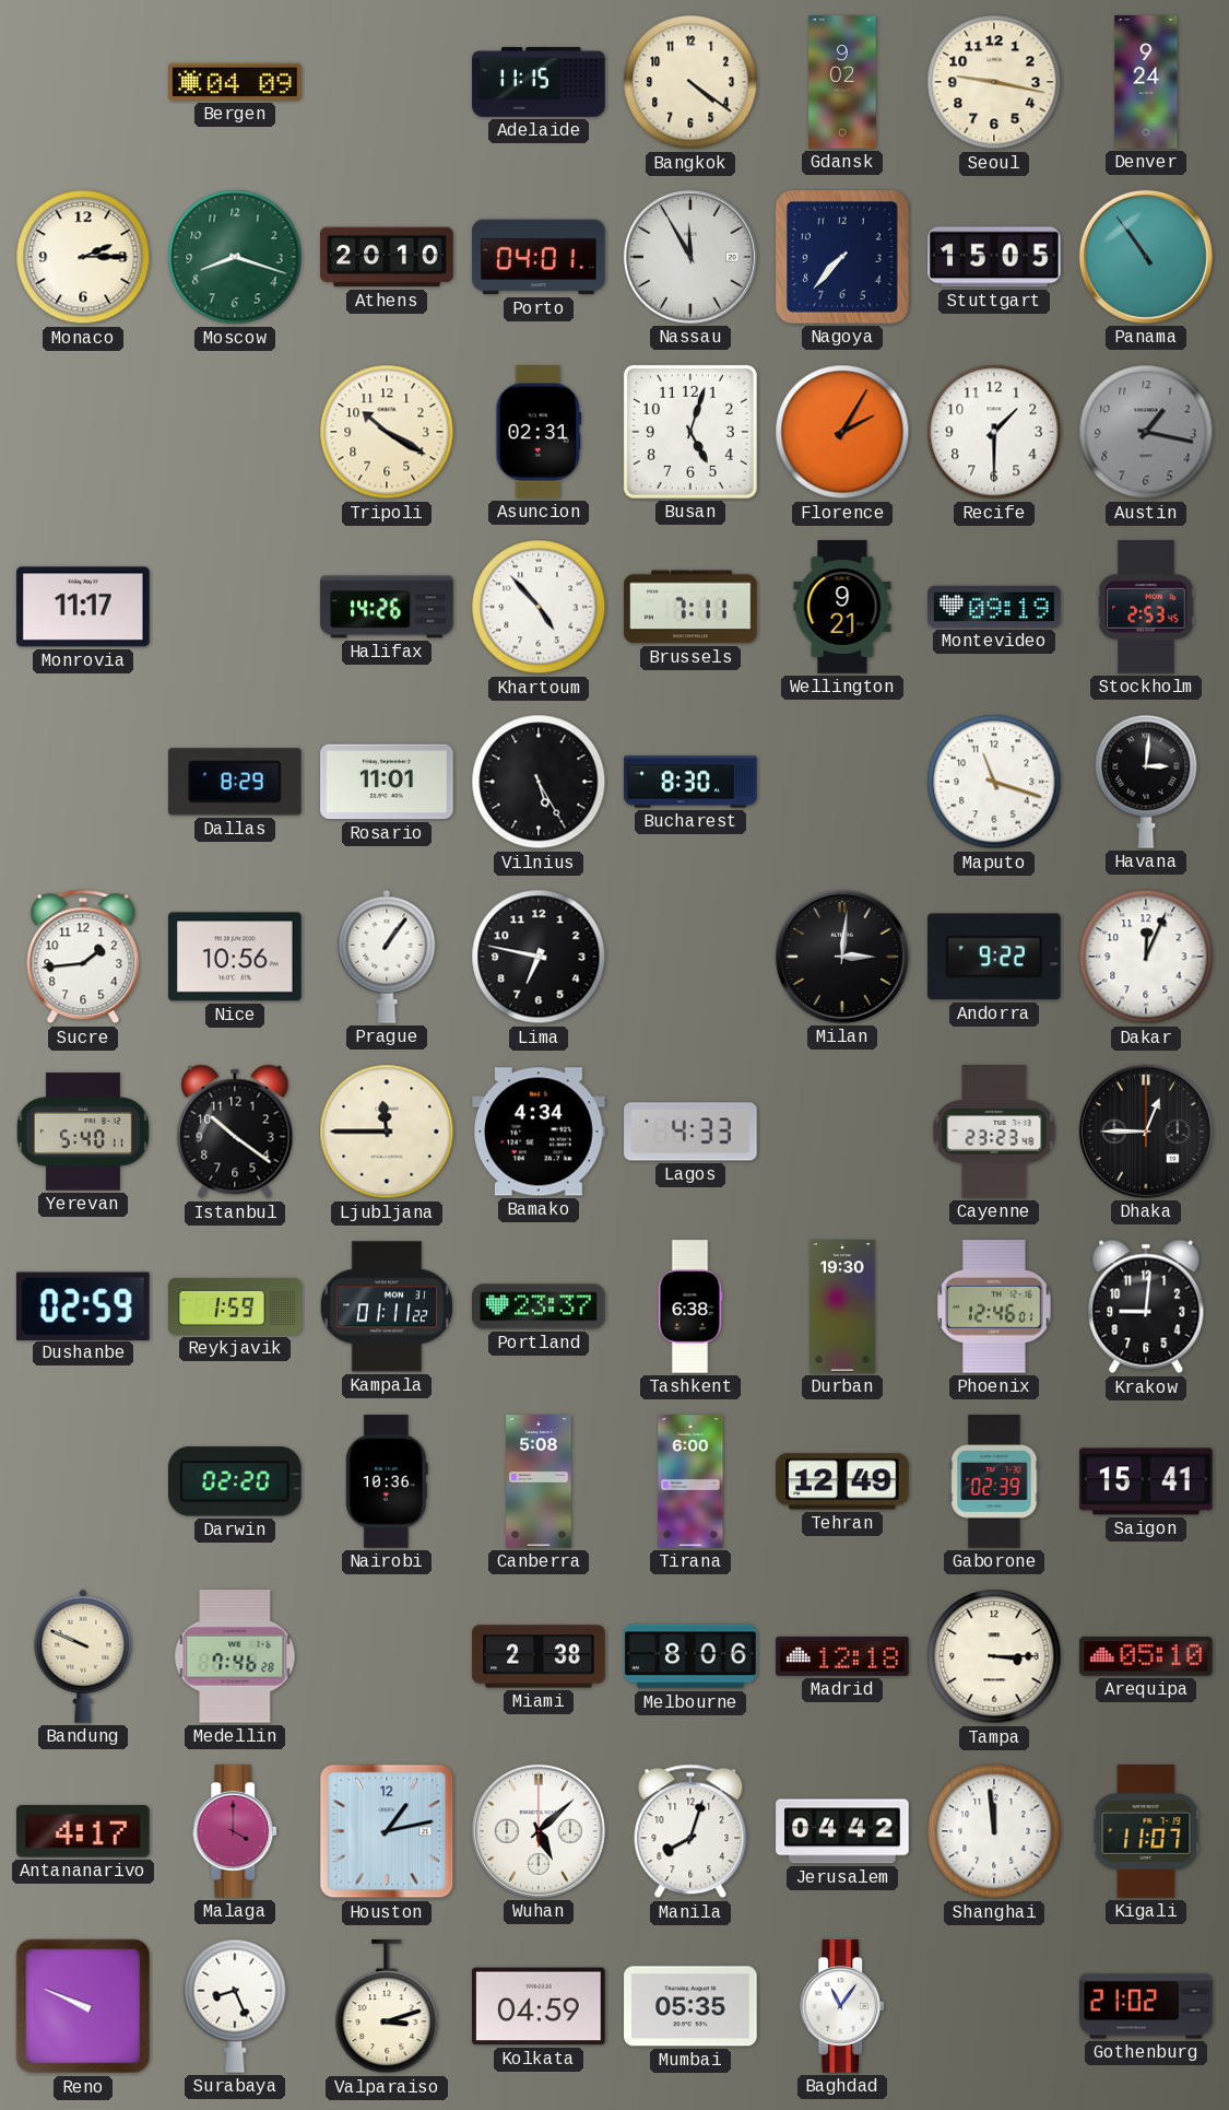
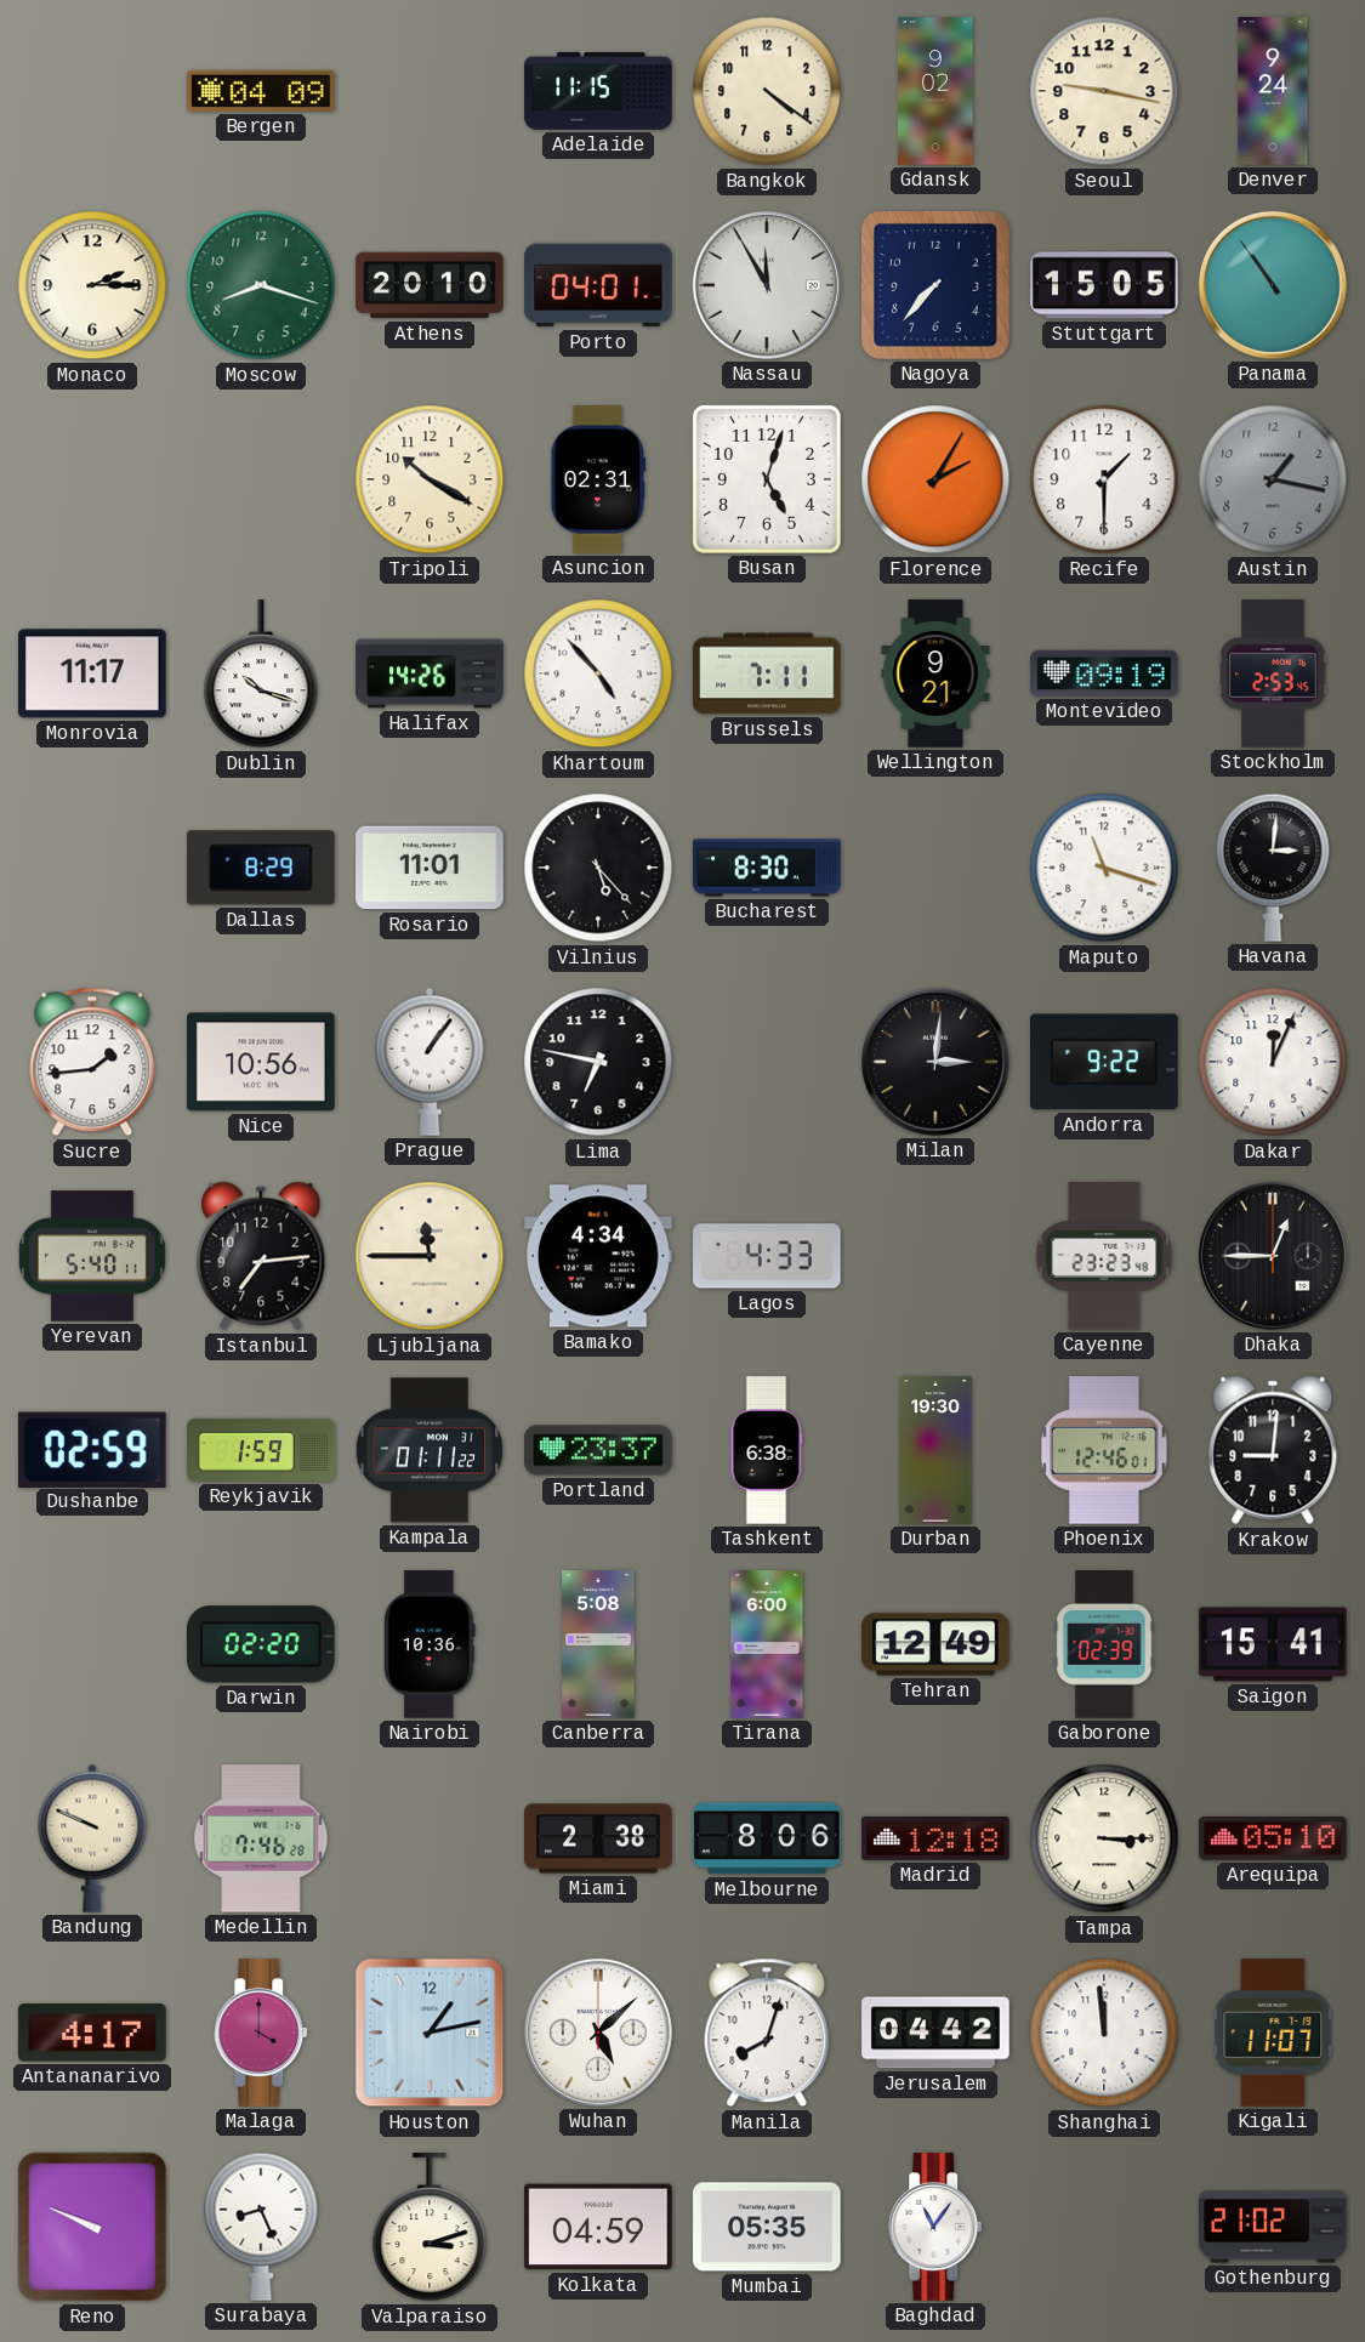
Dublin: none -> 10:18
Vilnius: 5:25 -> 5:23
Istanbul: 10:21 -> 7:14
